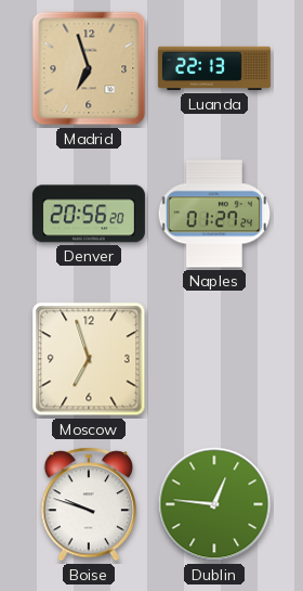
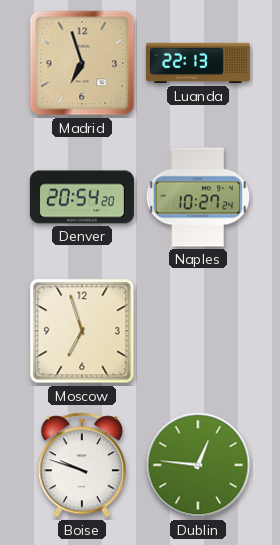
Denver: 20:56 -> 20:54
Naples: 01:27 -> 10:27
